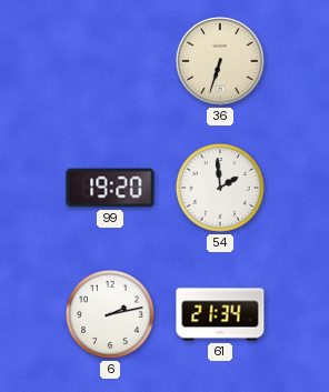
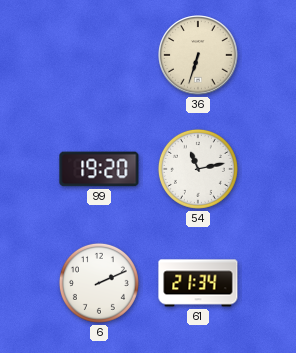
54: 1:59 -> 11:13
6: 2:13 -> 2:11
